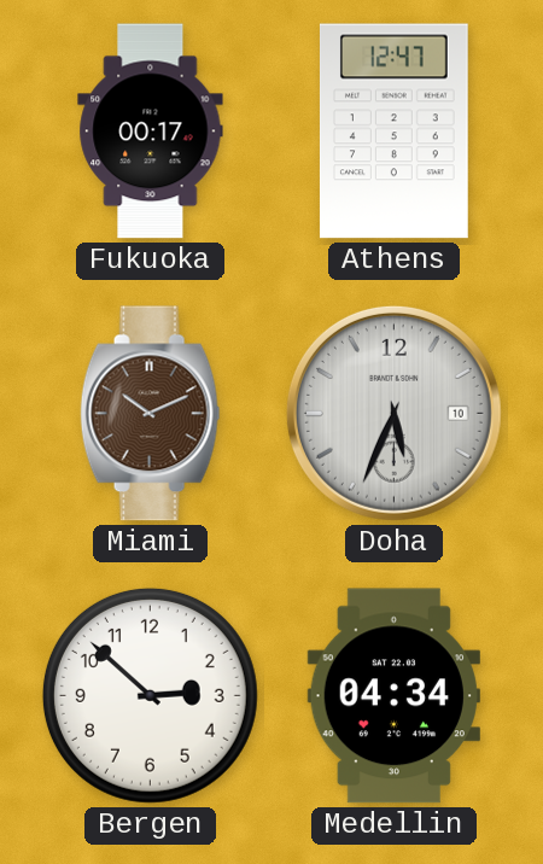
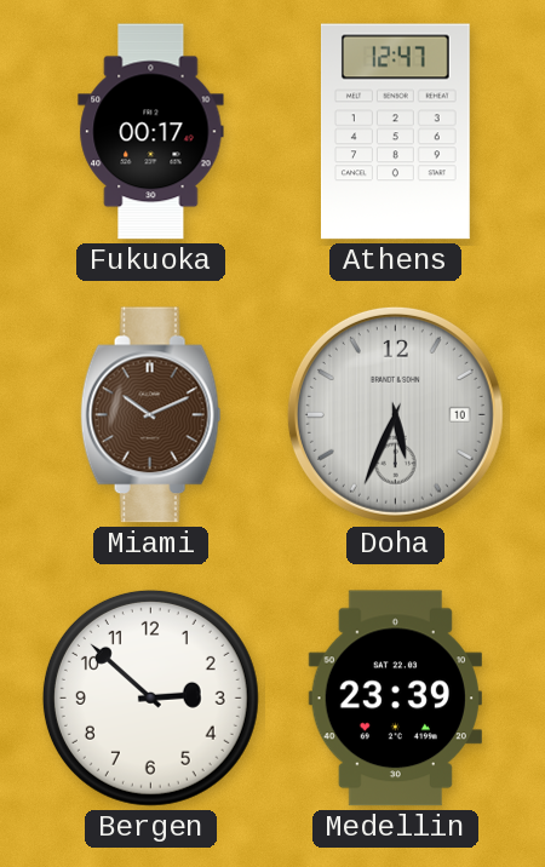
Medellin: 04:34 -> 23:39
